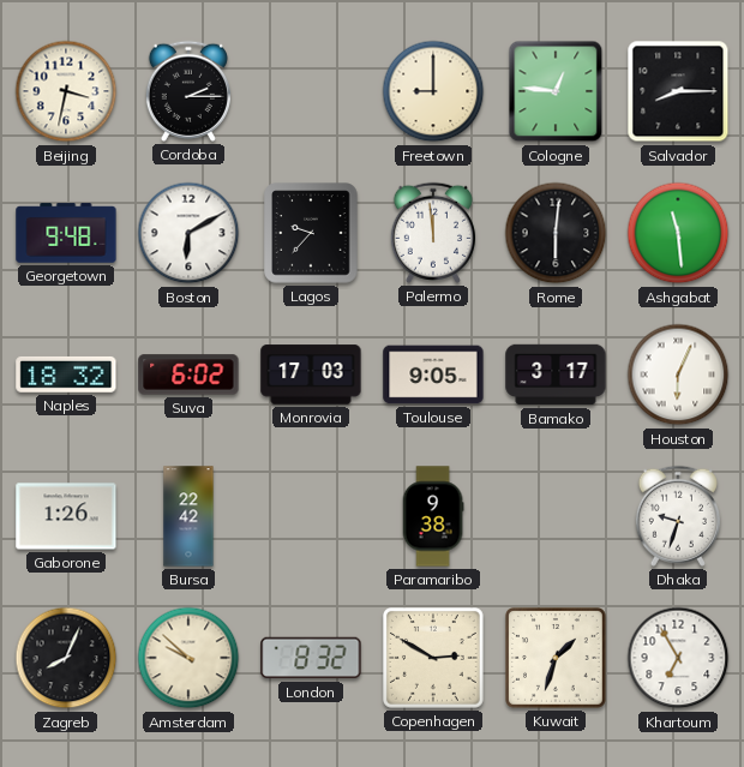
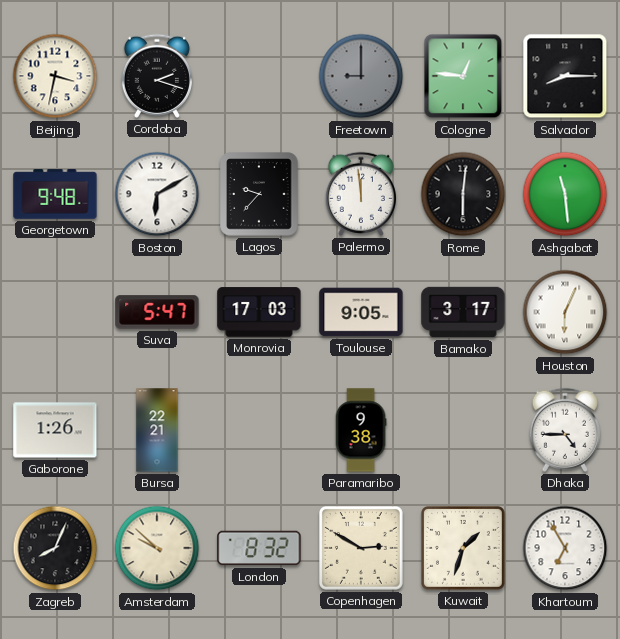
Cordoba: 2:15 -> 2:18
Freetown dial: cream -> grey
Naples: 18:32 -> none
Suva: 6:02 -> 5:47
Bursa: 22:42 -> 22:21
Dhaka: 9:33 -> 4:45
